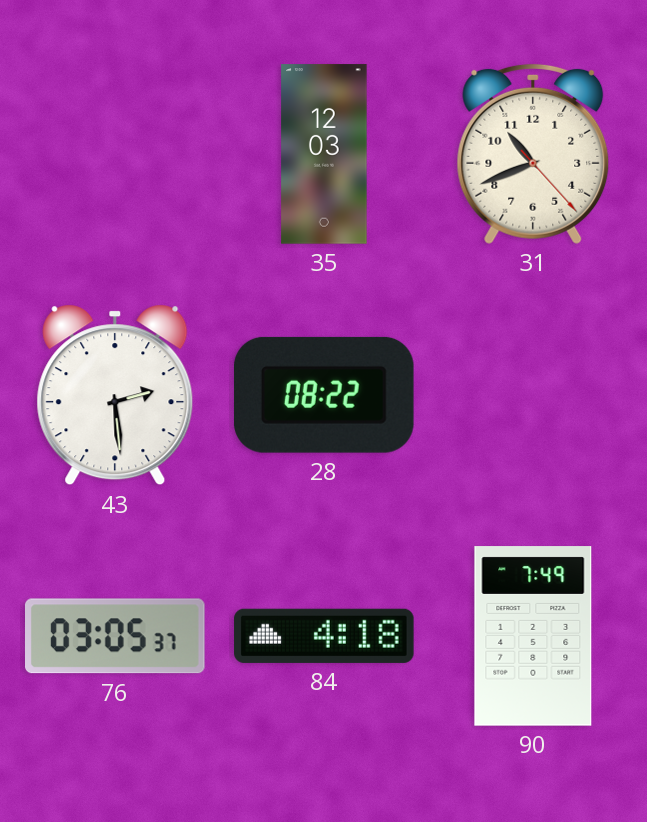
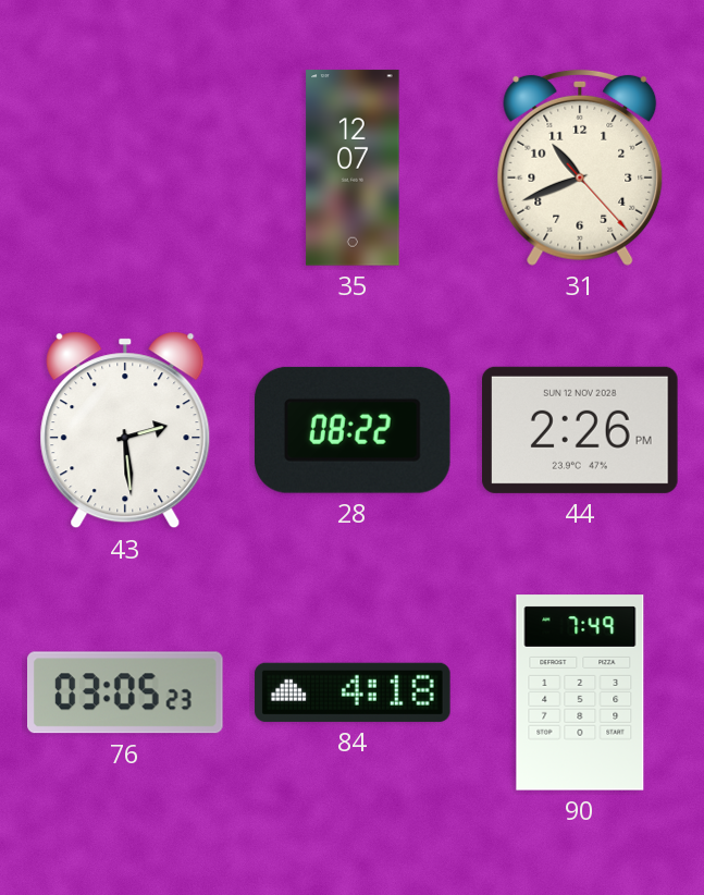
35: 12:03 -> 12:07
44: none -> 2:26
76: 03:05:37 -> 03:05:23
